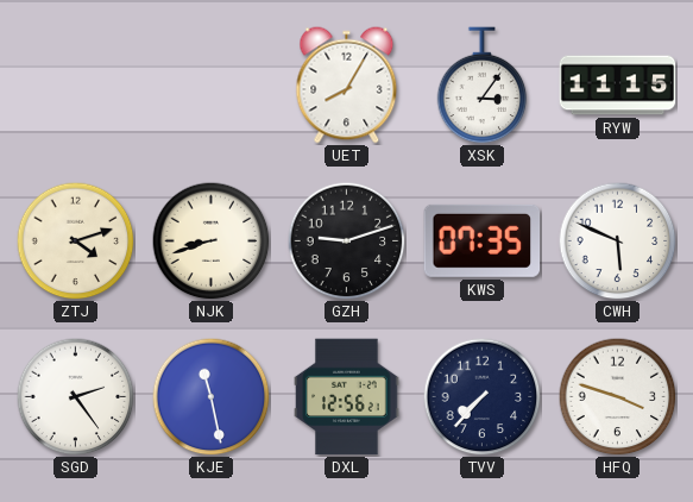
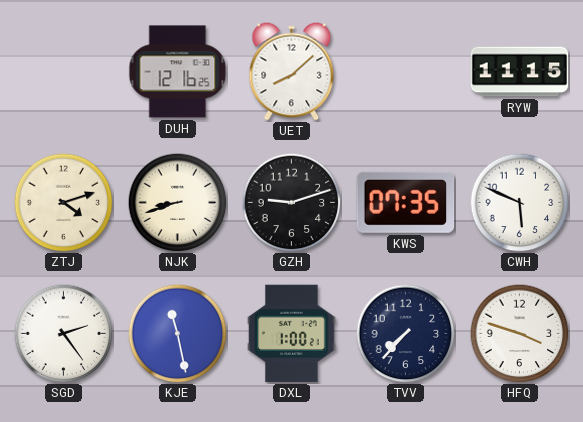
DUH: none -> 12:16
UET: 8:05 -> 8:08
XSK: 3:06 -> none
DXL: 12:56 -> 1:00
